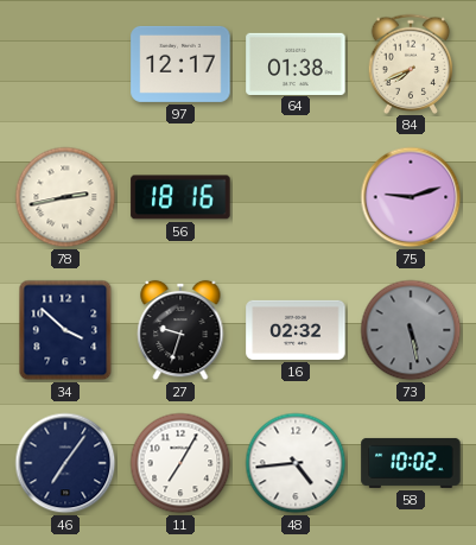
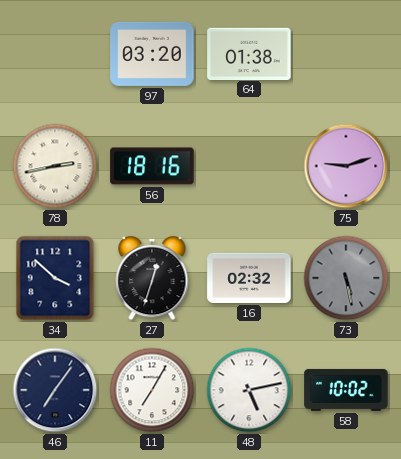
97: 12:17 -> 03:20
84: 7:41 -> none
27: 9:33 -> 12:33
48: 4:44 -> 5:13
